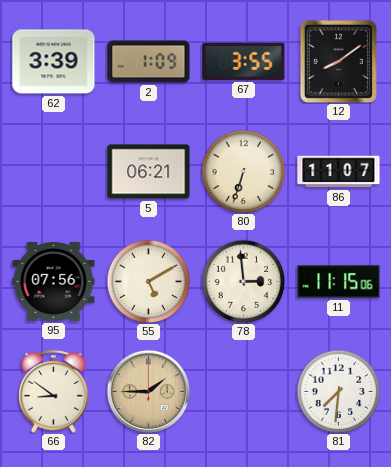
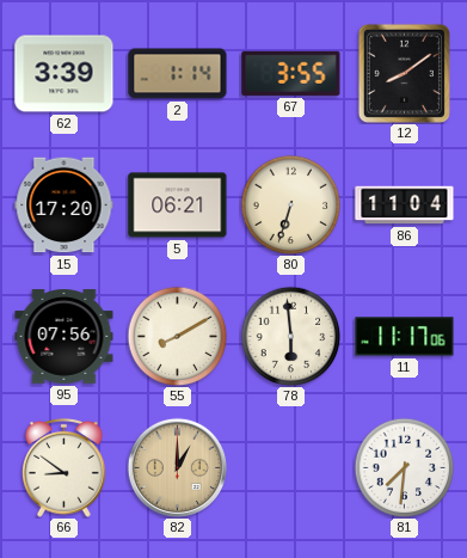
2: 1:09 -> 1:14
15: none -> 17:20
86: 11:07 -> 11:04
55: 5:10 -> 8:10
78: 2:59 -> 5:59
11: 11:15 -> 11:17
82: 1:45 -> 1:00
